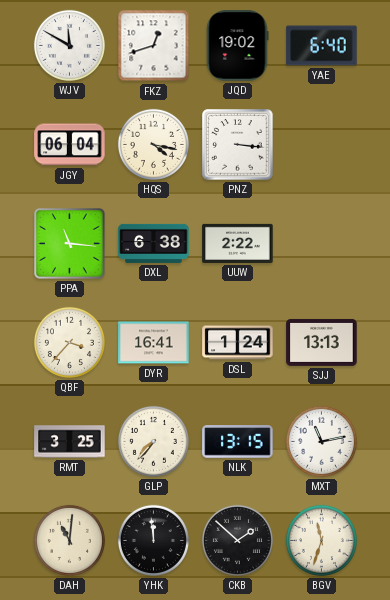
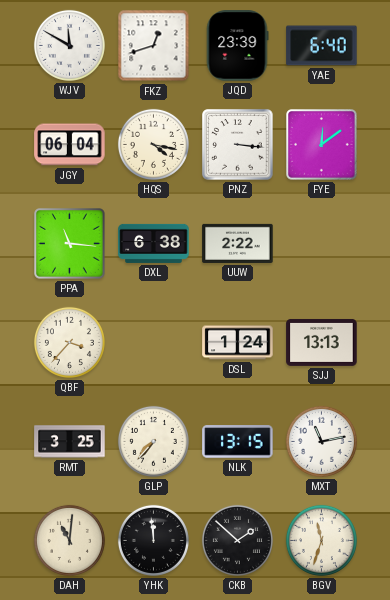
JQD: 19:02 -> 23:39
FYE: none -> 12:09
DYR: 16:41 -> none
